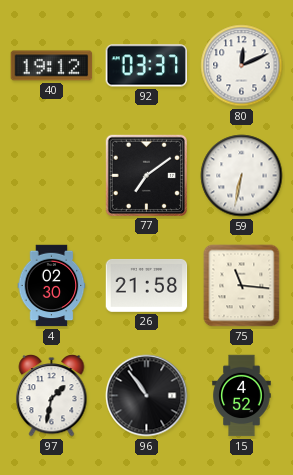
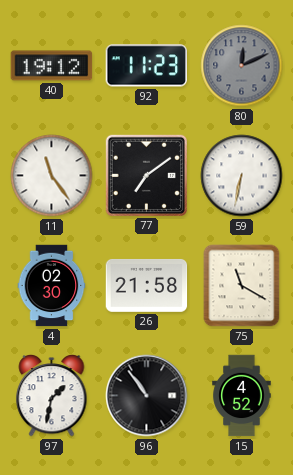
92: 03:37 -> 11:23
80 dial: white -> grey
11: none -> 11:24
75: 11:16 -> 11:20
